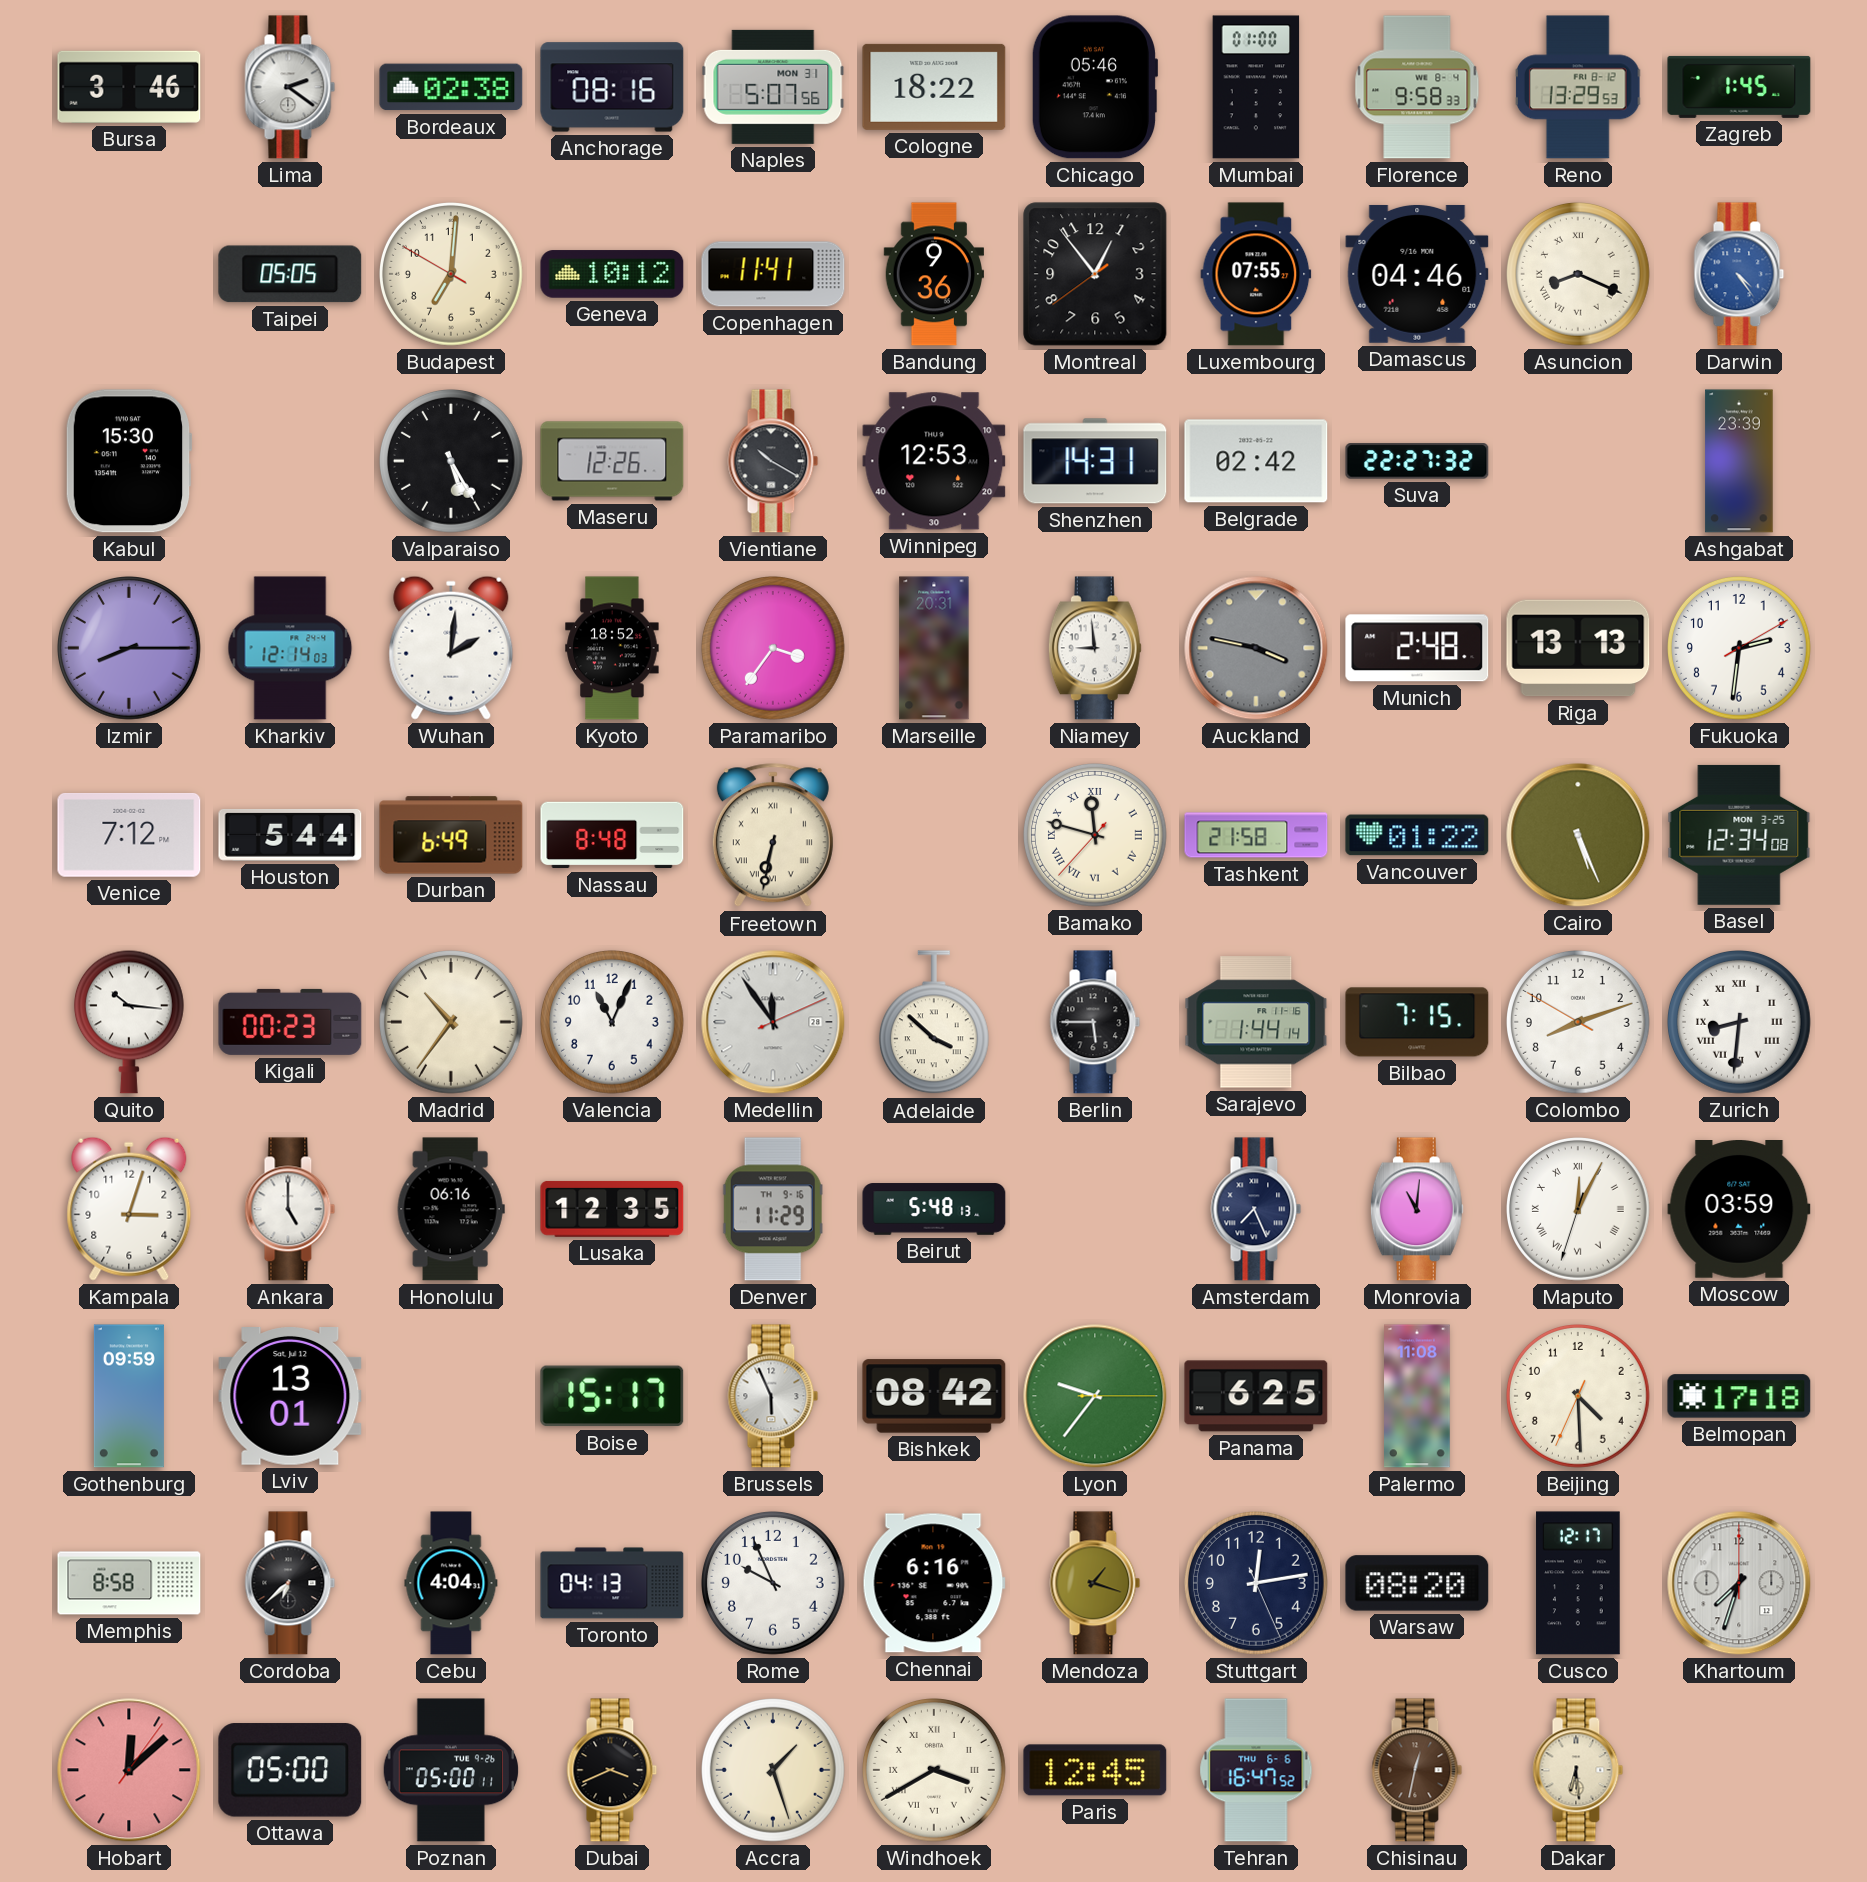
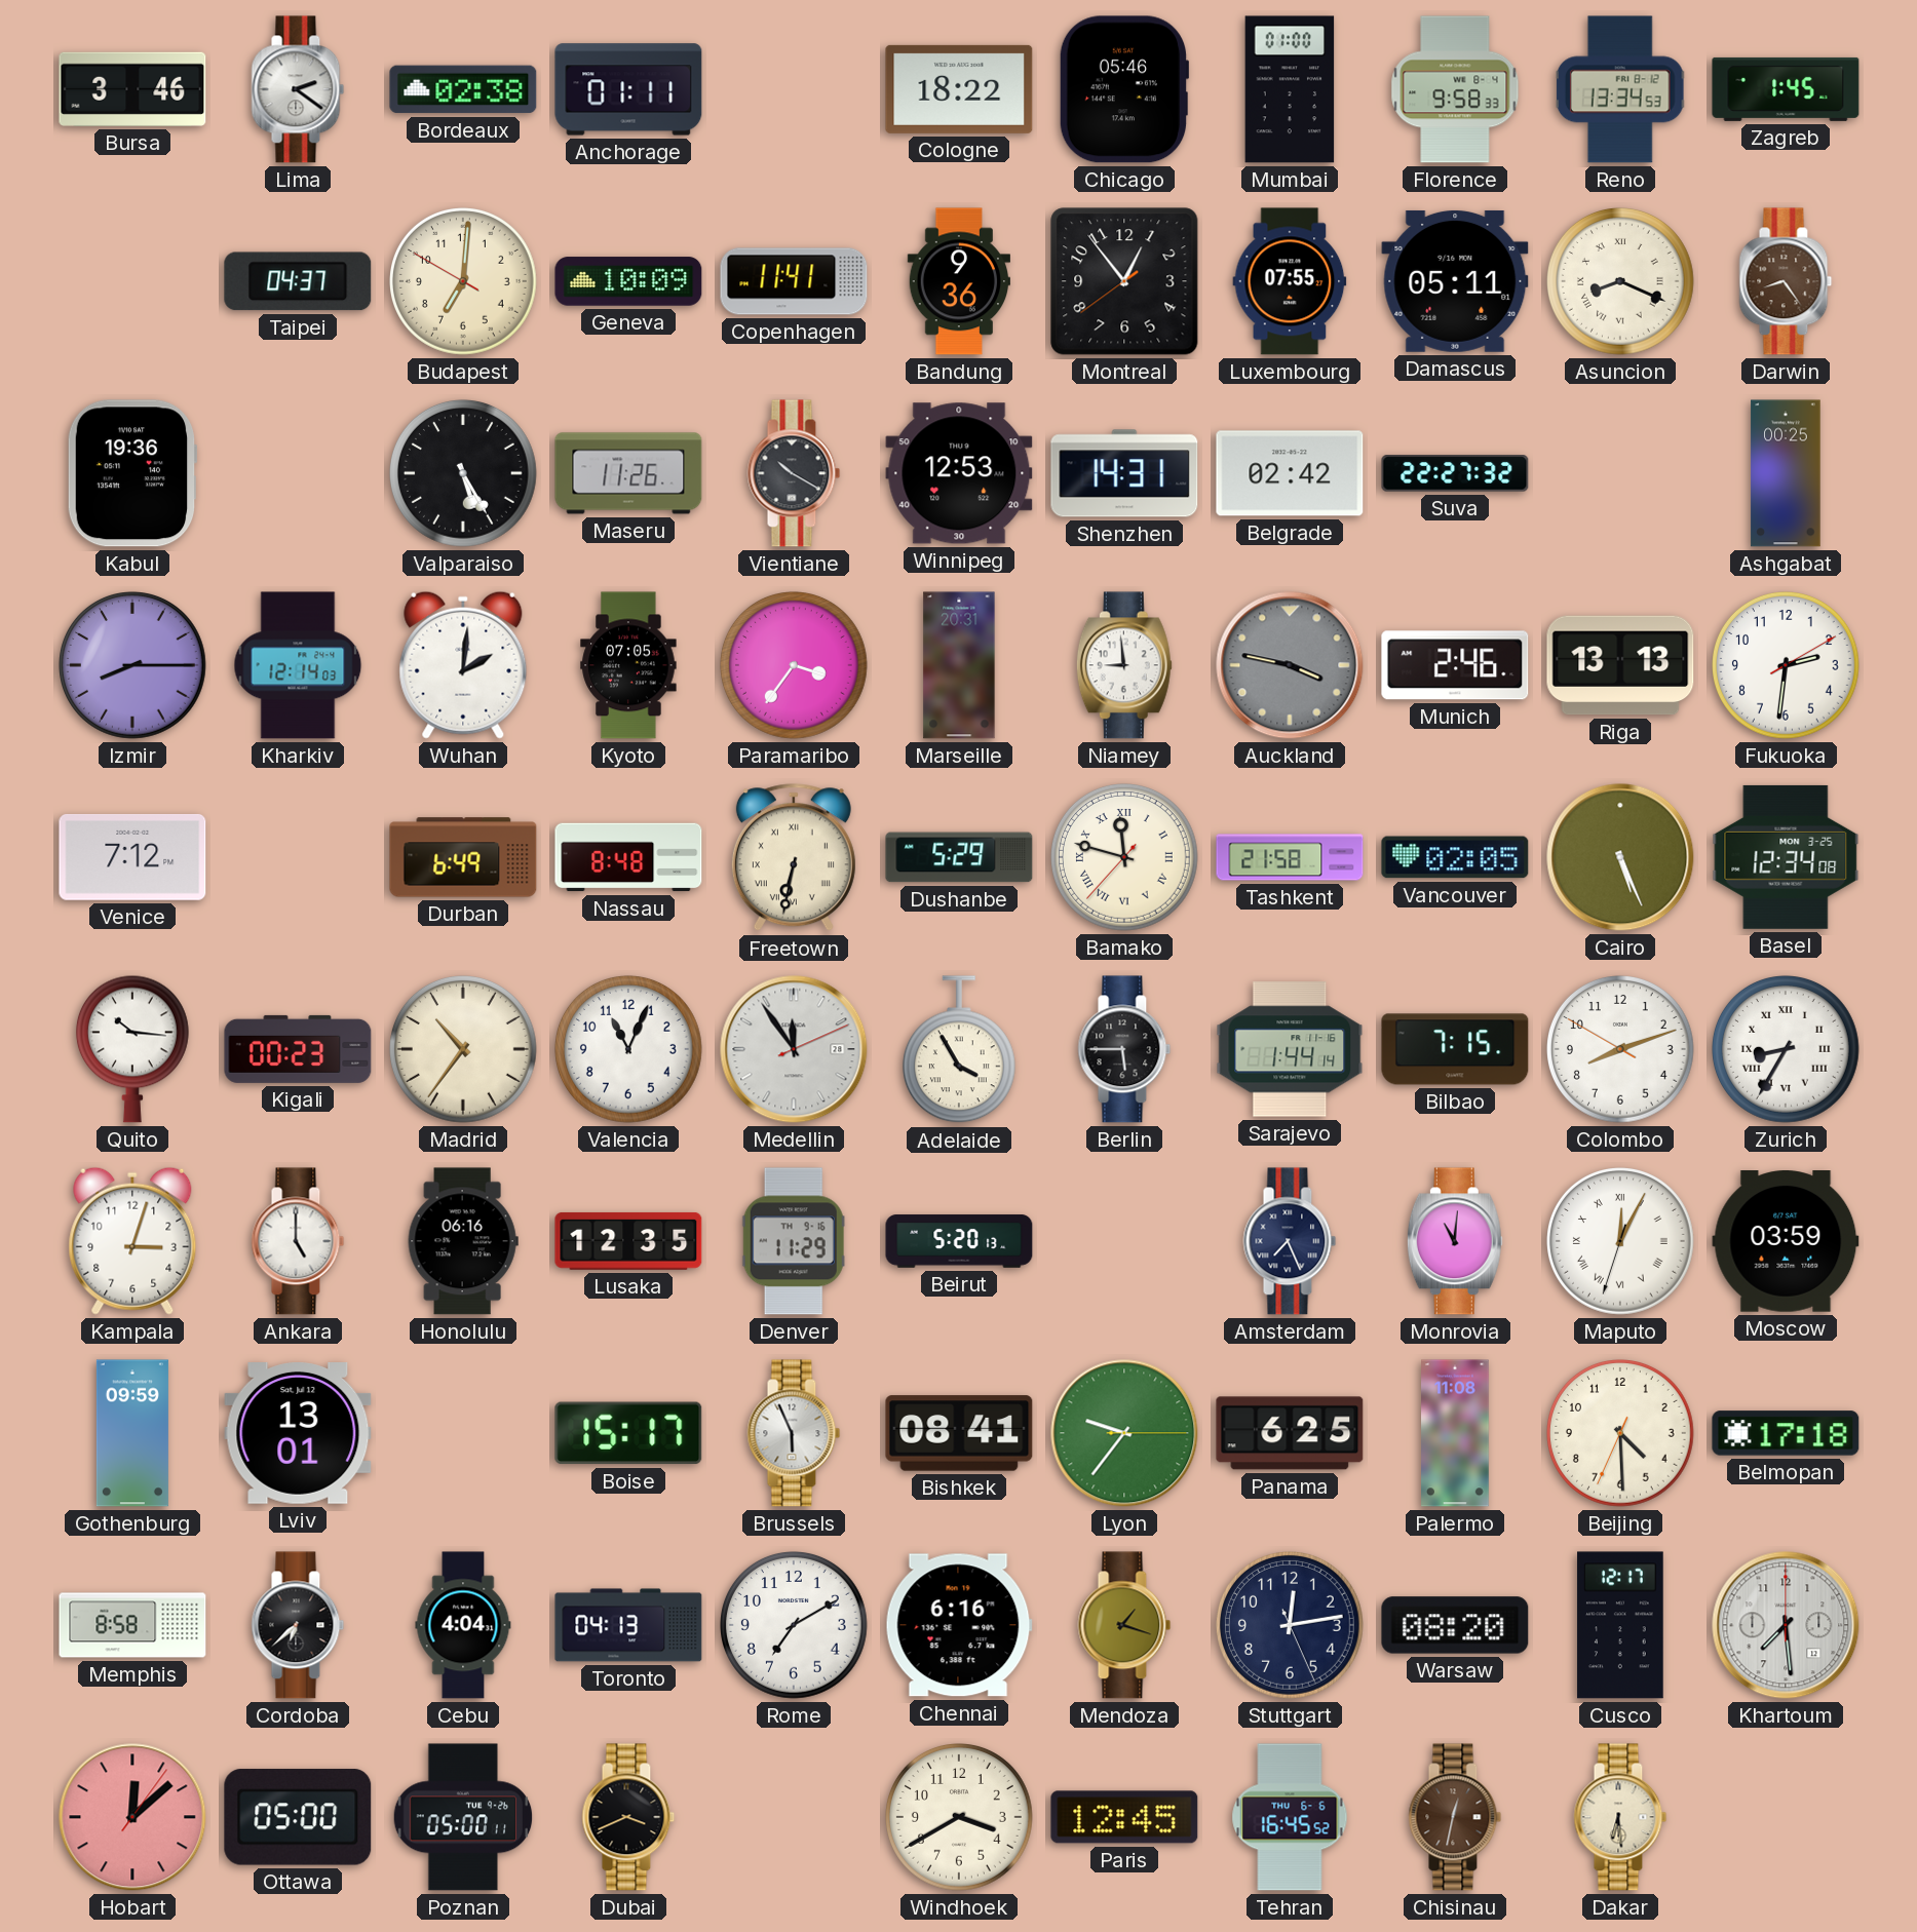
Anchorage: 08:16 -> 01:11
Naples: 5:07 -> none
Reno: 13:29 -> 13:34
Taipei: 05:05 -> 04:37
Geneva: 10:12 -> 10:09
Damascus: 04:46 -> 05:11
Darwin: 4:24 -> 8:24
Darwin dial: blue -> brown
Kabul: 15:30 -> 19:36
Maseru: 12:26 -> 11:26
Ashgabat: 23:39 -> 00:25
Kyoto: 18:52 -> 07:05
Munich: 2:48 -> 2:46
Houston: 5:44 -> none
Dushanbe: none -> 5:29
Vancouver: 01:22 -> 02:05
Adelaide: 3:52 -> 3:55
Zurich: 8:31 -> 8:35
Beirut: 5:48 -> 5:20
Bishkek: 08:42 -> 08:41
Rome: 9:56 -> 7:10
Khartoum: 7:33 -> 7:29
Accra: 1:27 -> none
Windhoek numerals: Roman -> Arabic
Tehran: 16:47 -> 16:45
